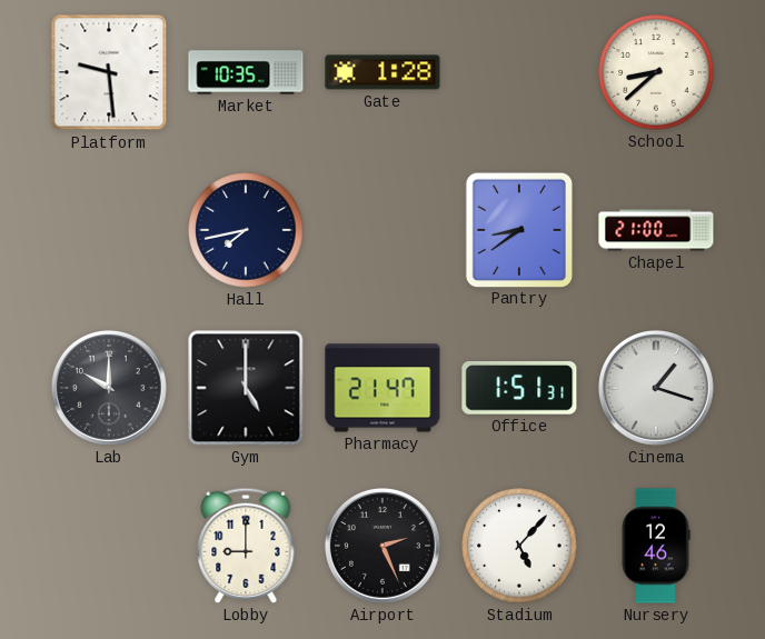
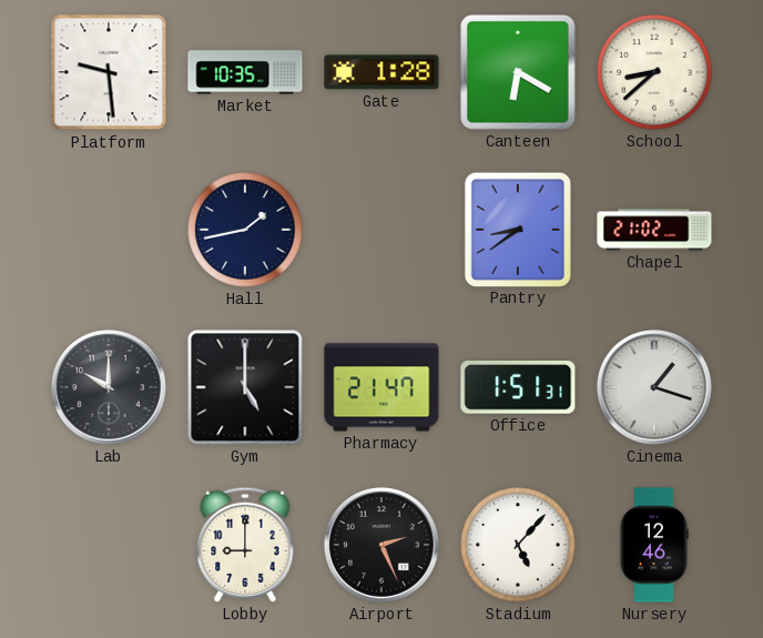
Canteen: none -> 6:20
Hall: 7:43 -> 1:43
Chapel: 21:00 -> 21:02
